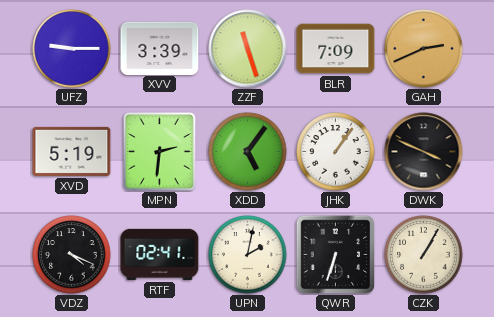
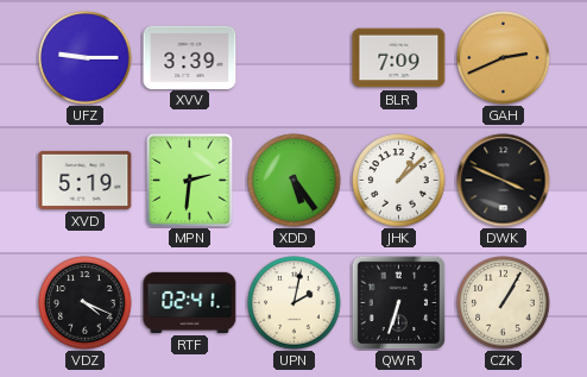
ZZF: 11:27 -> none
XDD: 5:06 -> 5:24
JHK: 1:06 -> 1:08
